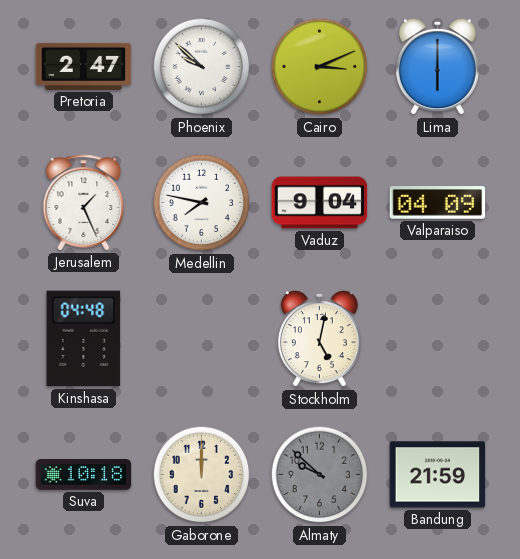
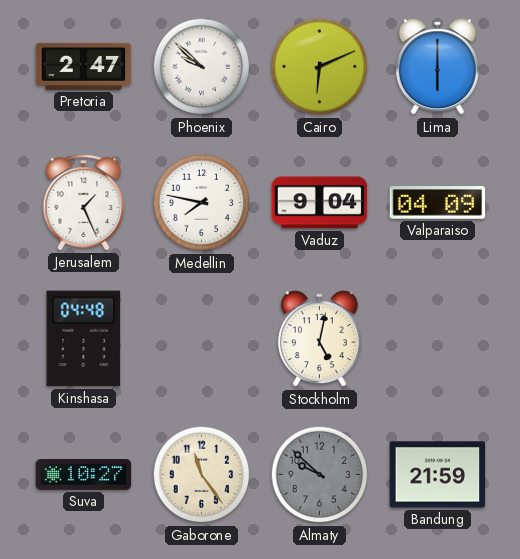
Cairo: 3:11 -> 6:11
Suva: 10:18 -> 10:27
Gaborone: 12:00 -> 11:24
